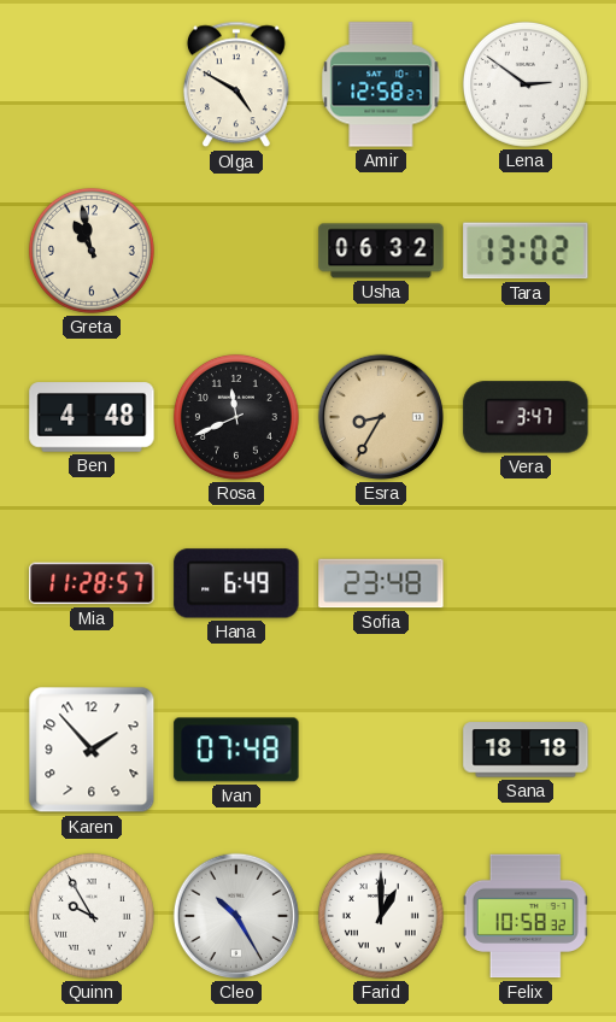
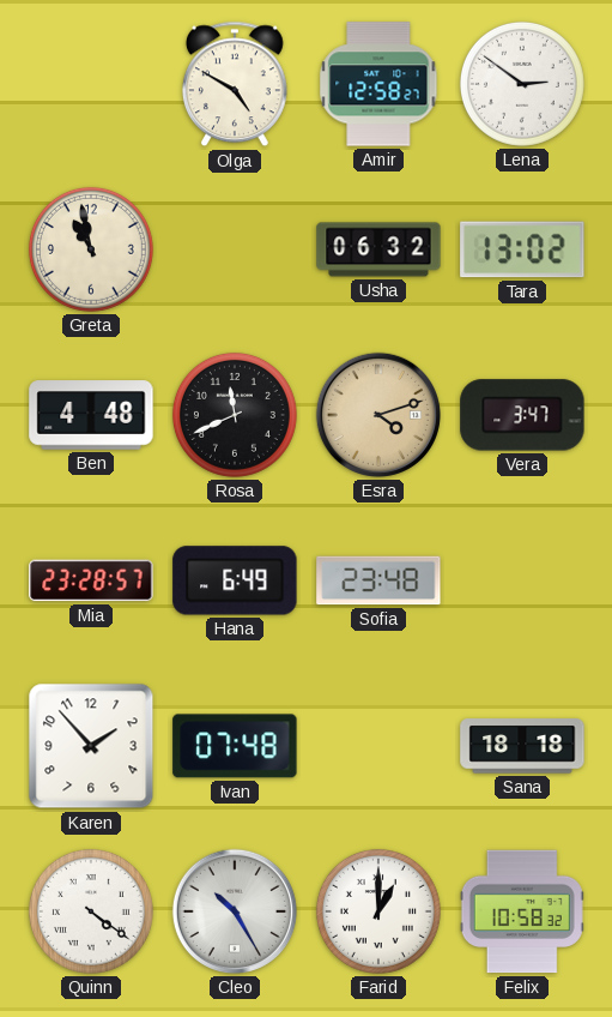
Esra: 8:35 -> 4:12
Mia: 11:28 -> 23:28
Quinn: 9:55 -> 4:21
